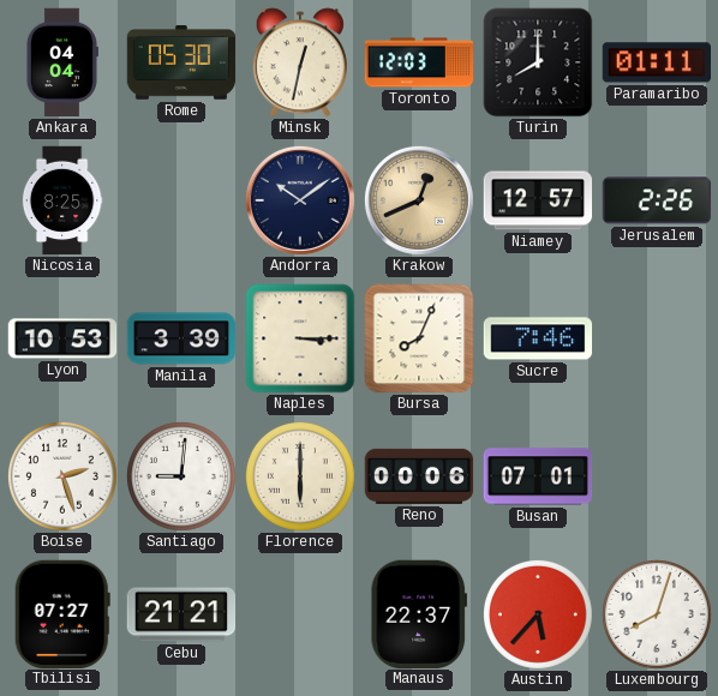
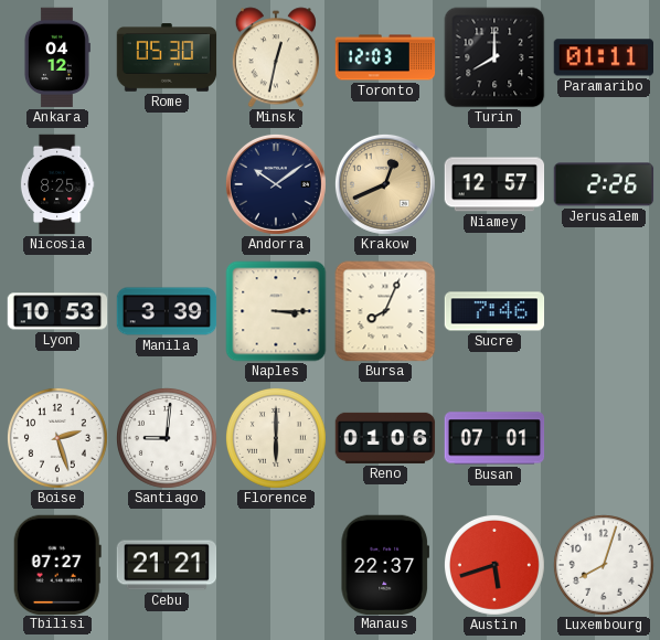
Ankara: 04:04 -> 04:12
Reno: 00:06 -> 01:06
Austin: 5:37 -> 5:42
